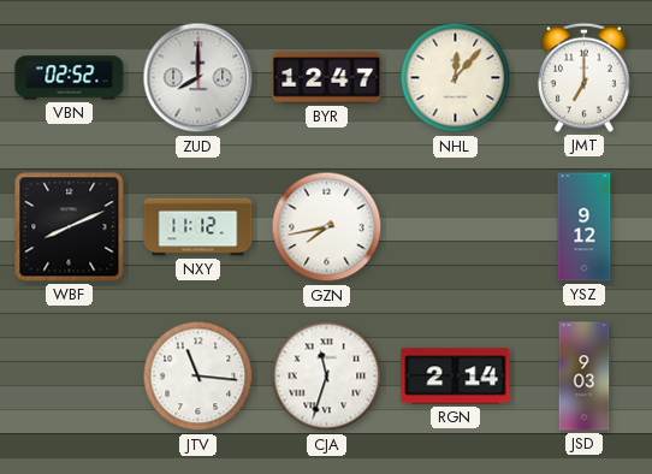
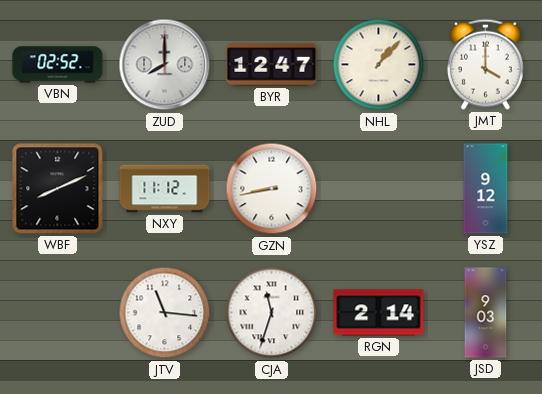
NHL: 12:07 -> 1:07
JMT: 7:00 -> 4:00
GZN: 7:43 -> 8:43
